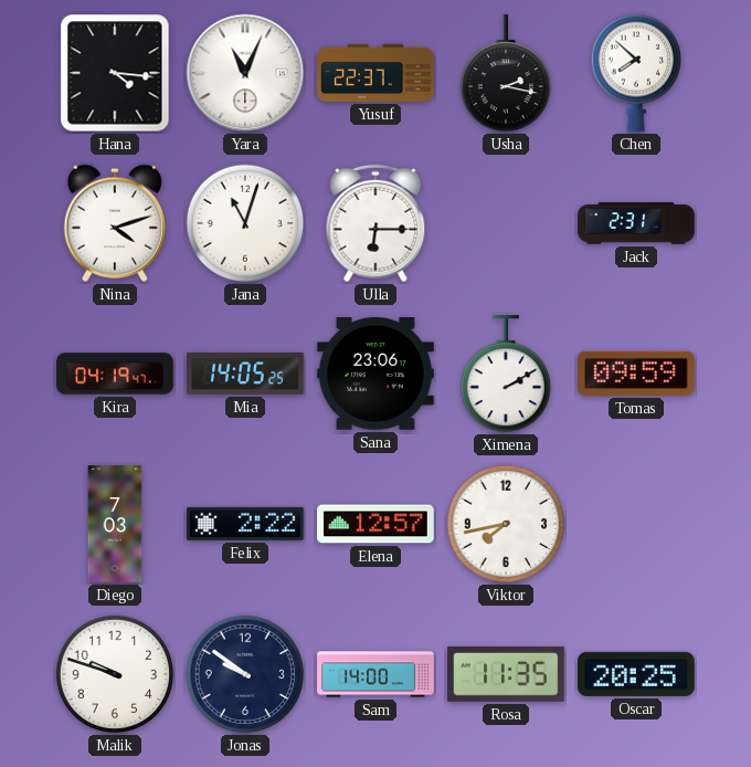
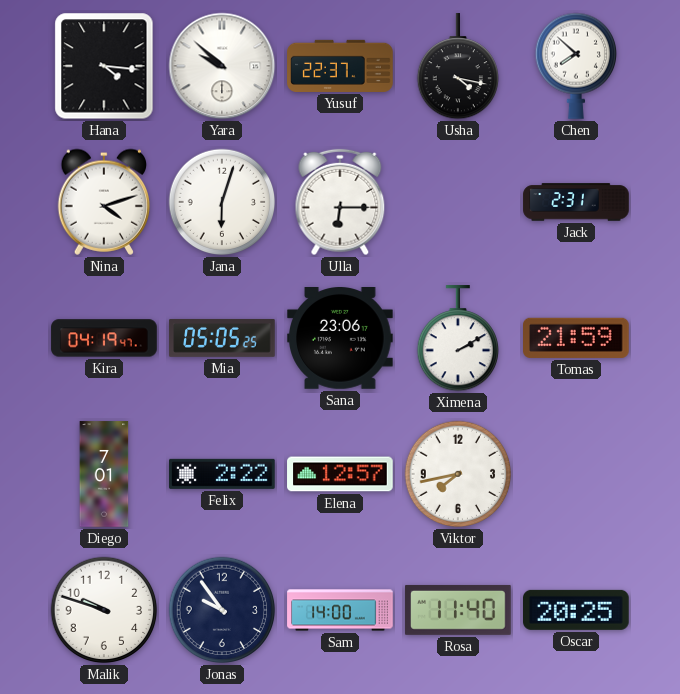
Yara: 11:04 -> 9:52
Usha: 2:17 -> 4:17
Jana: 11:03 -> 6:03
Mia: 14:05 -> 05:05
Tomas: 09:59 -> 21:59
Diego: 7:03 -> 7:01
Jonas: 9:51 -> 9:54
Rosa: 11:35 -> 11:40
